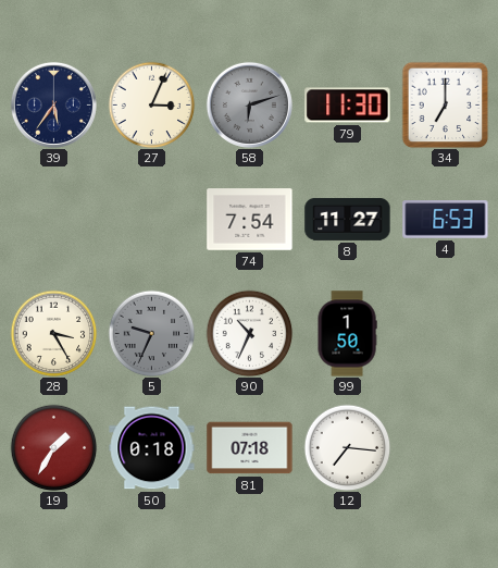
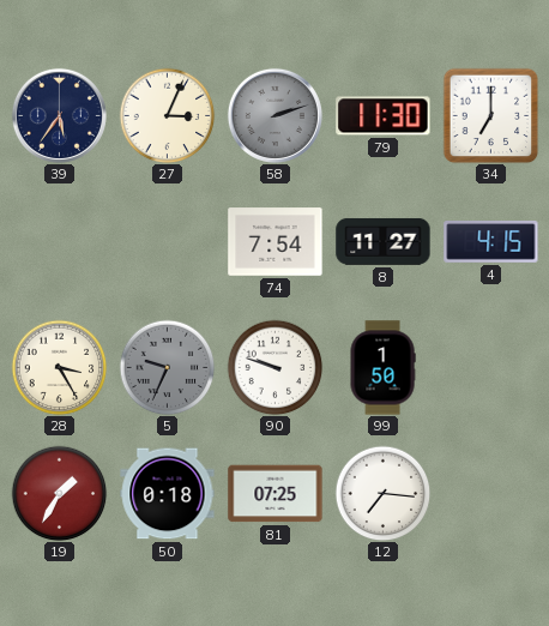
58: 6:12 -> 2:12
4: 6:53 -> 4:15
90: 10:34 -> 9:48
81: 07:18 -> 07:25
